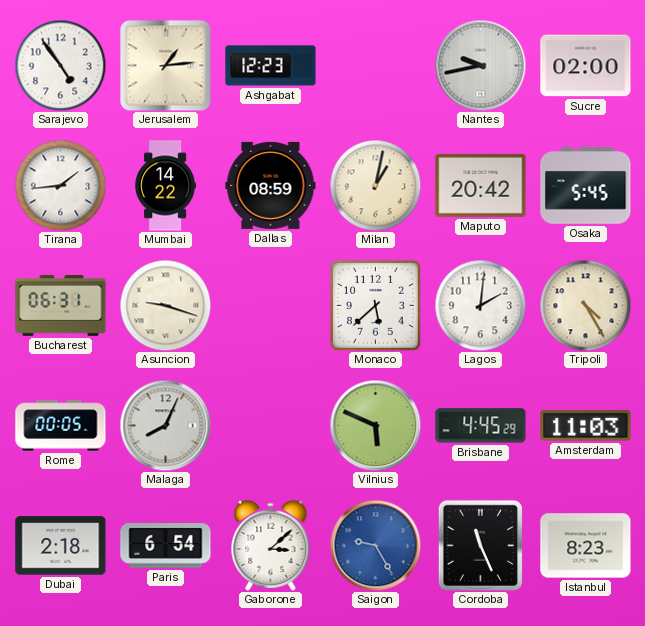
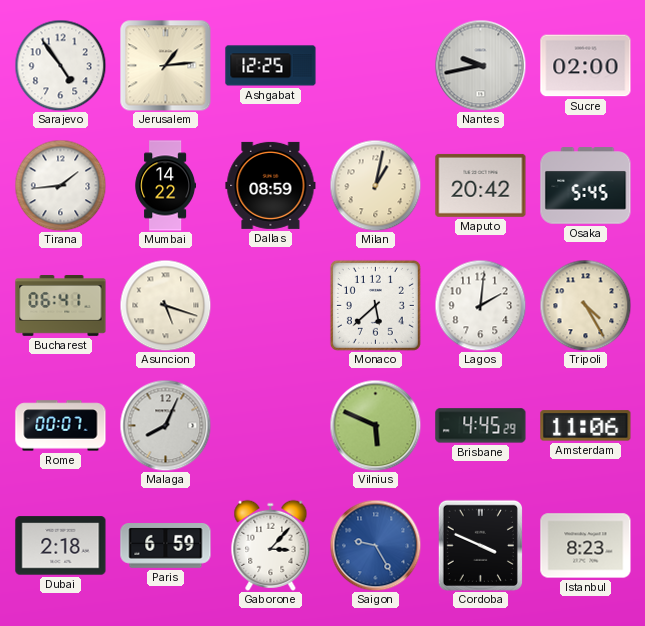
Ashgabat: 12:23 -> 12:25
Bucharest: 06:31 -> 06:41
Asuncion: 9:18 -> 5:18
Rome: 00:05 -> 00:07
Amsterdam: 11:03 -> 11:06
Paris: 6:54 -> 6:59
Gaborone: 3:08 -> 3:07
Cordoba: 11:26 -> 3:49
